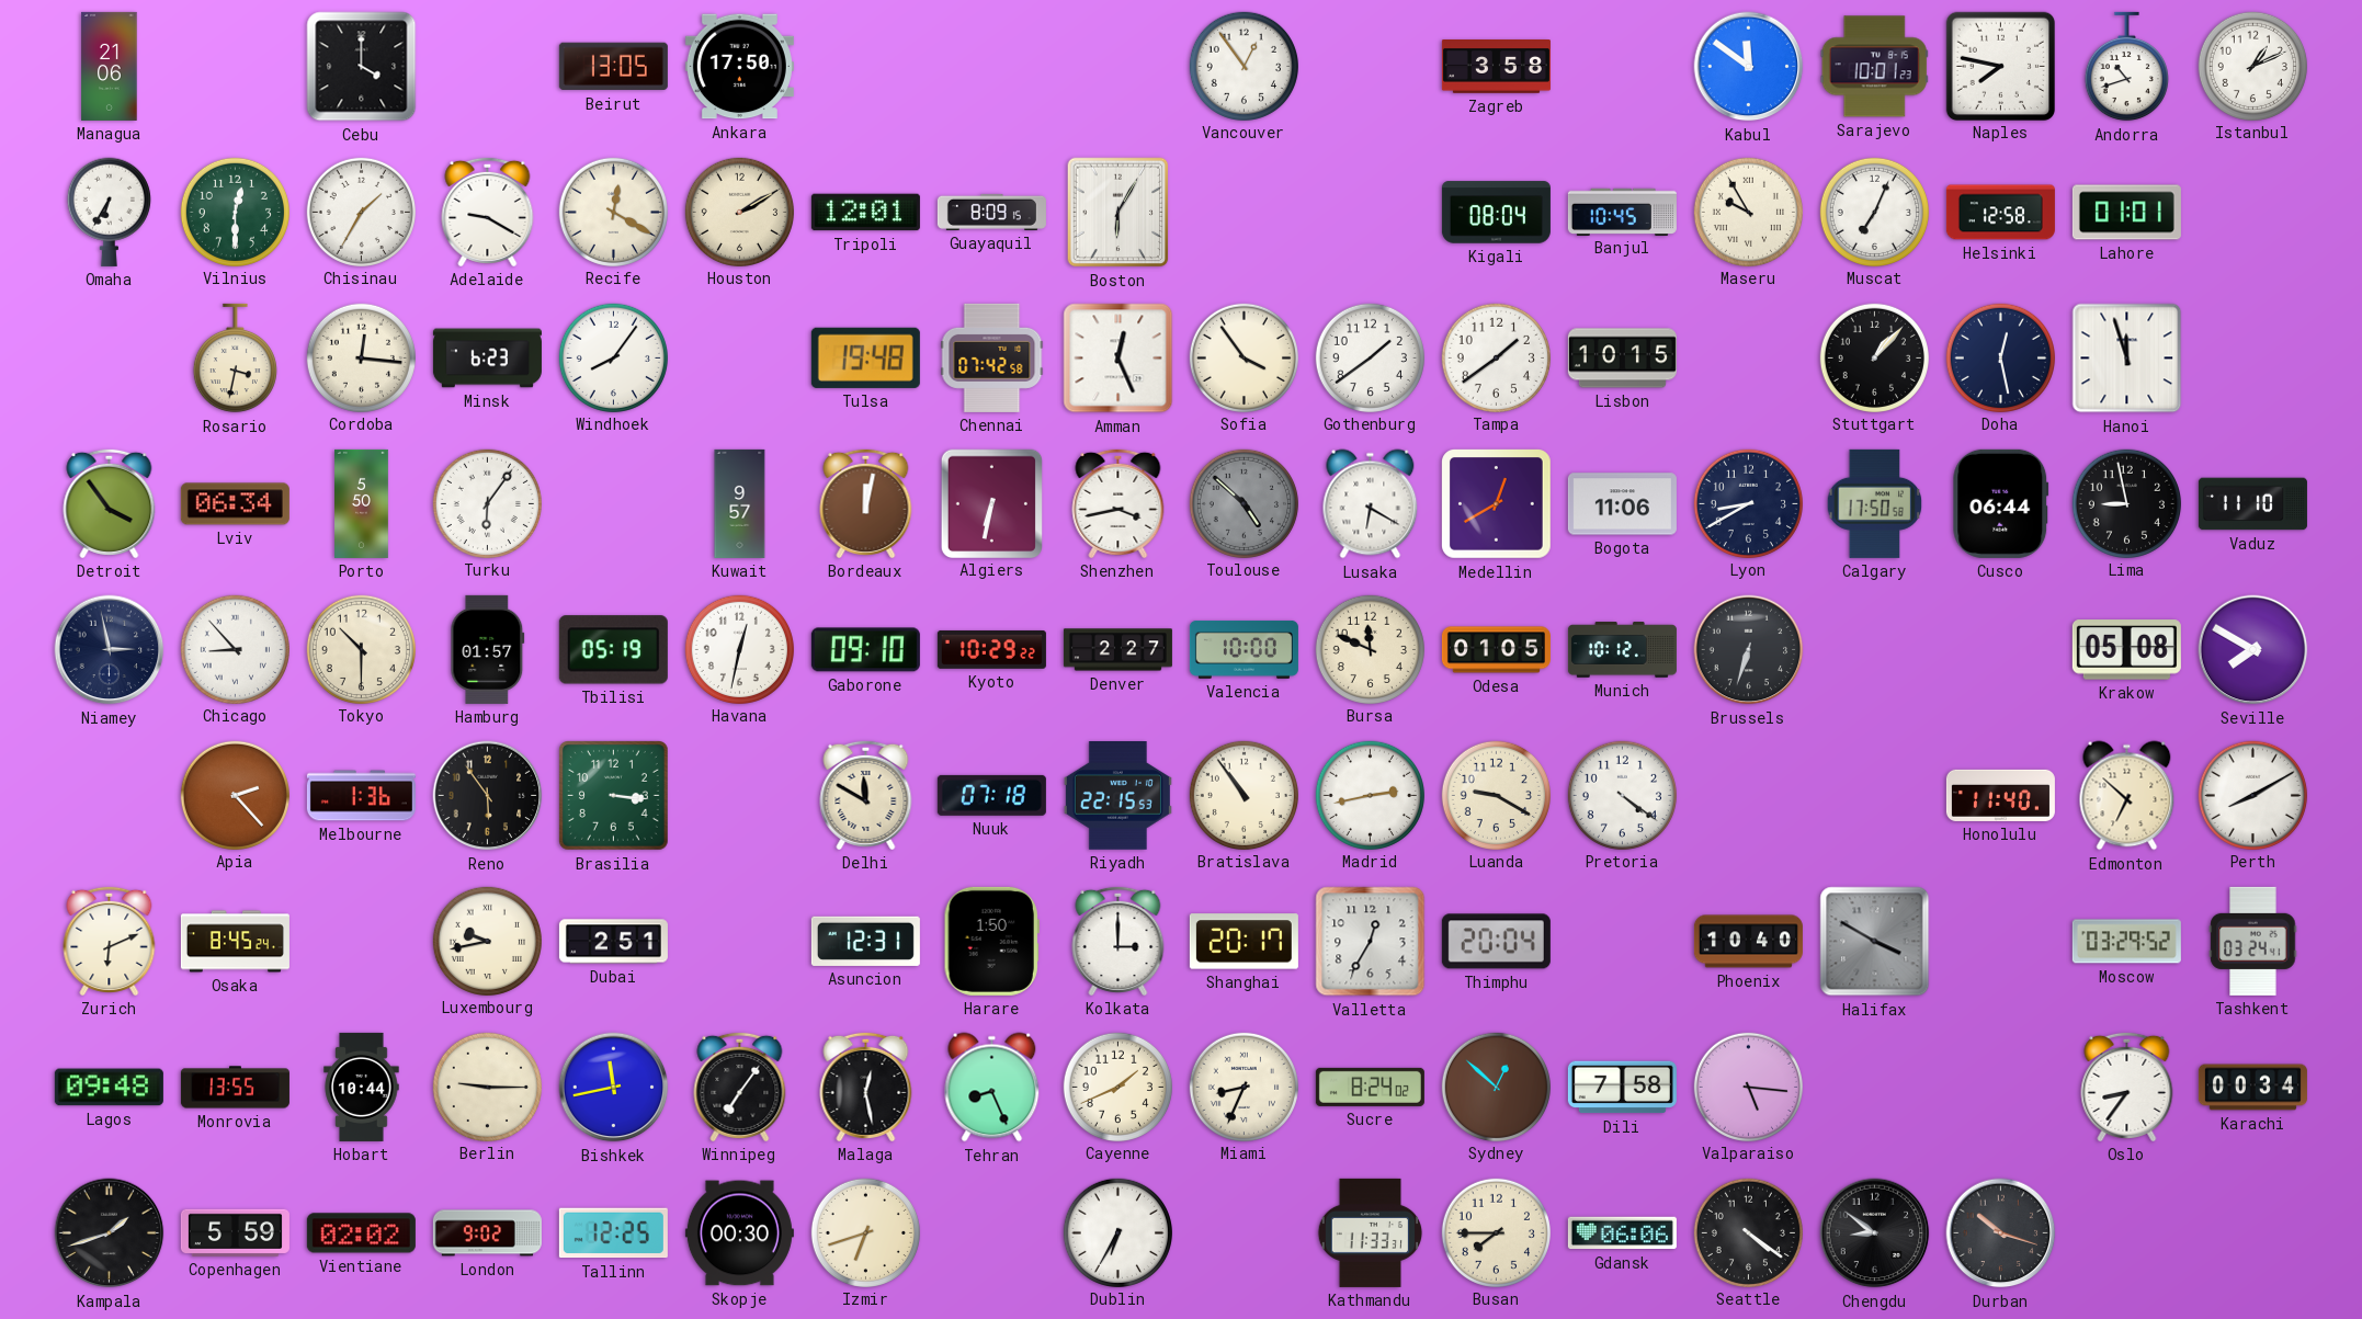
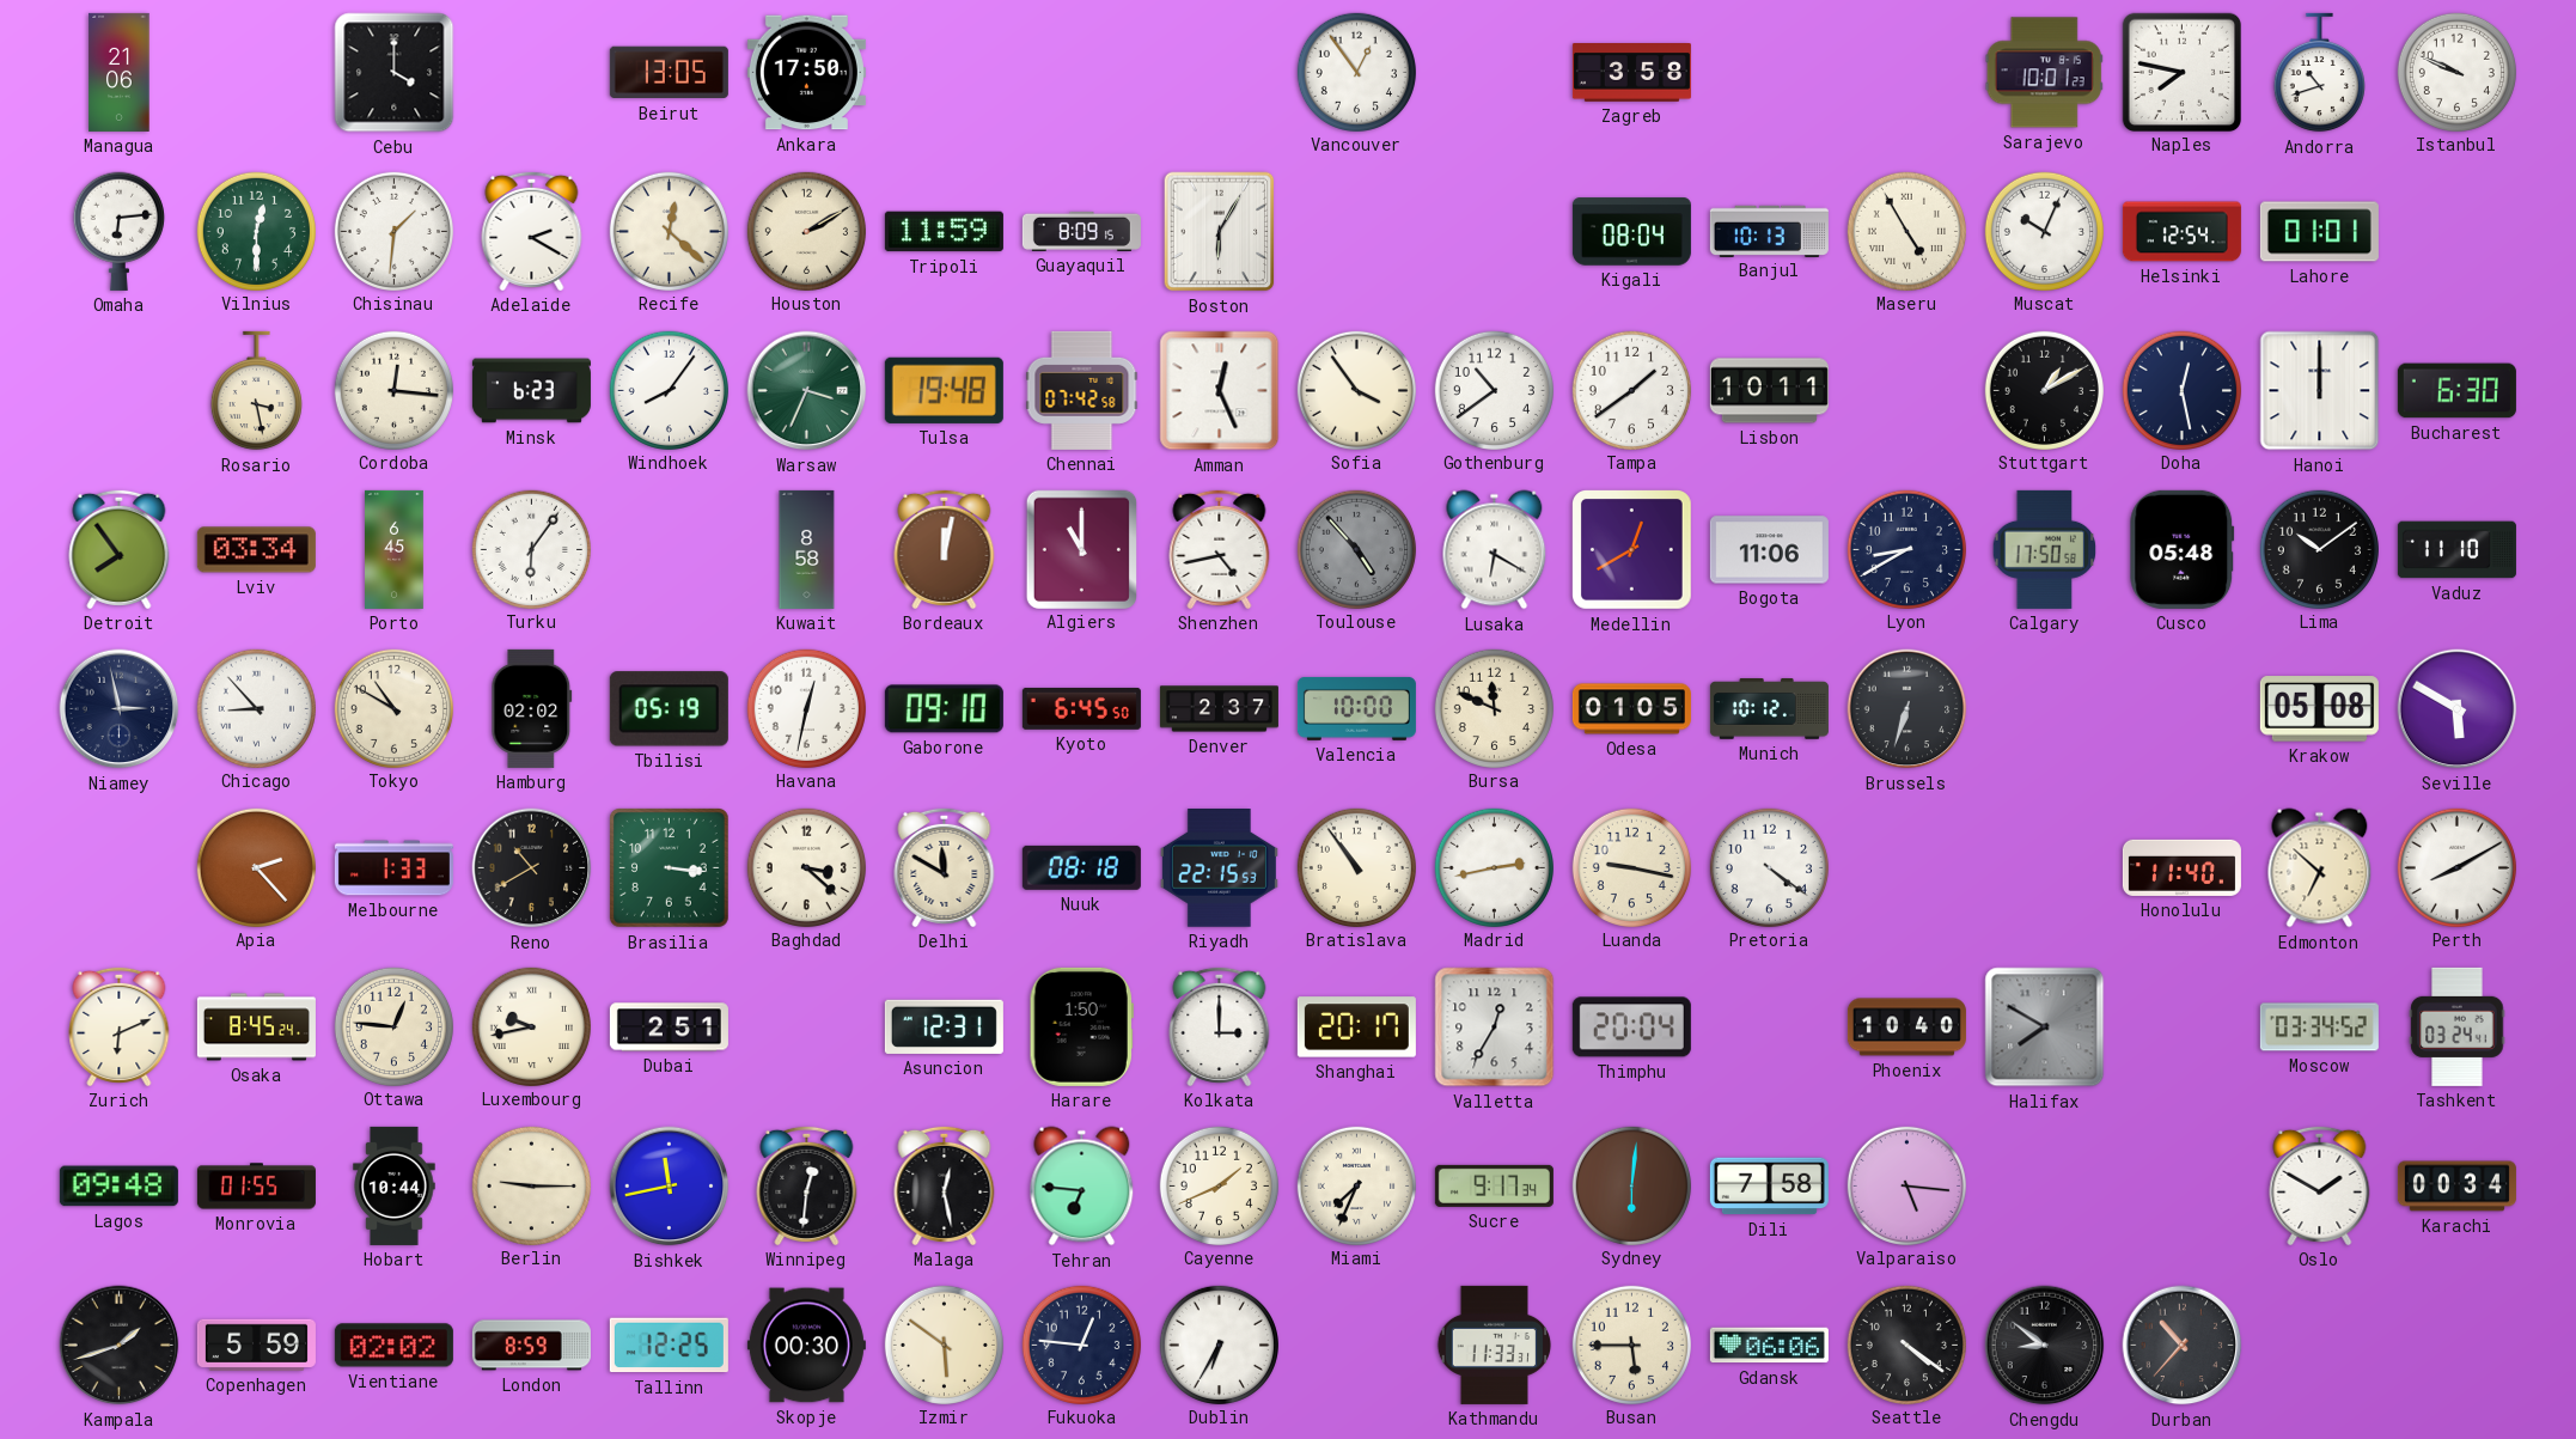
Kabul: 11:51 -> none
Istanbul: 1:11 -> 9:49
Omaha: 6:35 -> 6:14
Chisinau: 1:35 -> 1:31
Adelaide: 9:20 -> 2:20
Recife: 12:20 -> 12:22
Tripoli: 12:01 -> 11:59
Banjul: 10:45 -> 10:13
Maseru: 9:55 -> 4:55
Muscat: 7:04 -> 10:04
Helsinki: 12:58 -> 12:54
Rosario: 3:32 -> 3:28
Warsaw: none -> 3:34
Gothenburg: 1:39 -> 10:39
Lisbon: 10:15 -> 10:11
Stuttgart: 1:07 -> 1:10
Hanoi: 11:57 -> 12:00
Bucharest: none -> 6:30
Detroit: 3:54 -> 7:54
Lviv: 06:34 -> 03:34
Porto: 5:50 -> 6:45
Kuwait: 9:57 -> 8:58
Algiers: 6:32 -> 11:00
Shenzhen: 3:43 -> 4:43
Toulouse: 4:52 -> 4:53
Cusco: 06:44 -> 05:48
Lima: 8:58 -> 10:09
Tokyo: 10:30 -> 10:50
Hamburg: 01:57 -> 02:02
Kyoto: 10:29 -> 6:45
Denver: 2:27 -> 2:37
Seville: 7:50 -> 5:50
Melbourne: 1:36 -> 1:33
Reno: 5:54 -> 10:40
Baghdad: none -> 3:22
Nuuk: 07:18 -> 08:18
Luanda: 9:20 -> 9:17
Ottawa: none -> 12:46
Halifax: 3:50 -> 7:50
Moscow: 03:29 -> 03:34
Monrovia: 13:55 -> 01:55
Winnipeg: 7:06 -> 12:31
Tehran: 8:26 -> 6:46
Miami: 8:34 -> 7:34
Sucre: 8:24 -> 9:17
Sydney: 12:52 -> 6:01
Oslo: 8:36 -> 1:50
London: 9:02 -> 8:59
Izmir: 6:42 -> 5:51
Fukuoka: none -> 12:46
Busan: 7:45 -> 5:45
Durban: 10:18 -> 10:37
